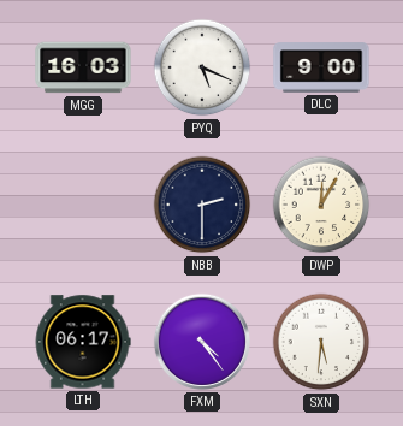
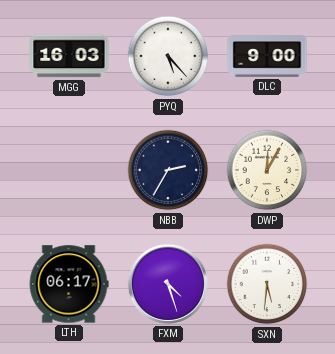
PYQ: 5:19 -> 5:23
NBB: 2:30 -> 2:35
FXM: 4:24 -> 4:27
